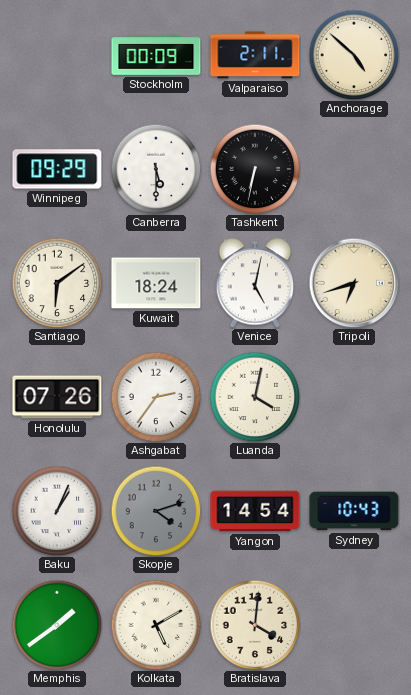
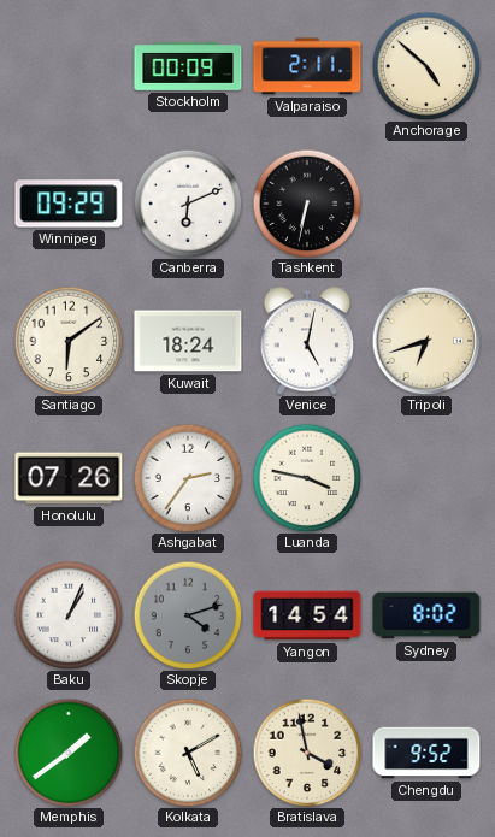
Canberra: 5:30 -> 6:11
Luanda: 4:02 -> 3:47
Sydney: 10:43 -> 8:02
Bratislava: 4:01 -> 3:58
Chengdu: none -> 9:52
